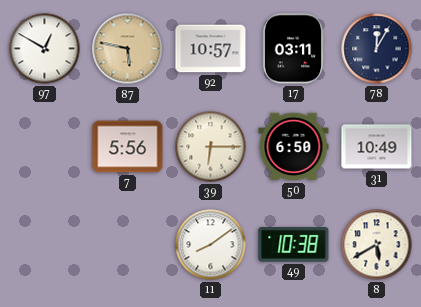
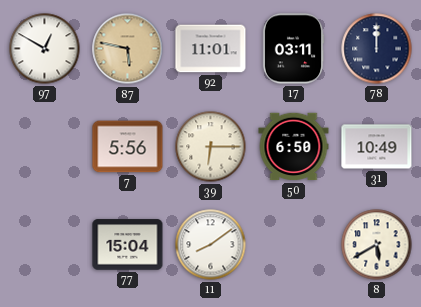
92: 10:57 -> 11:01
78: 12:05 -> 12:00
77: none -> 15:04
49: 10:38 -> none
